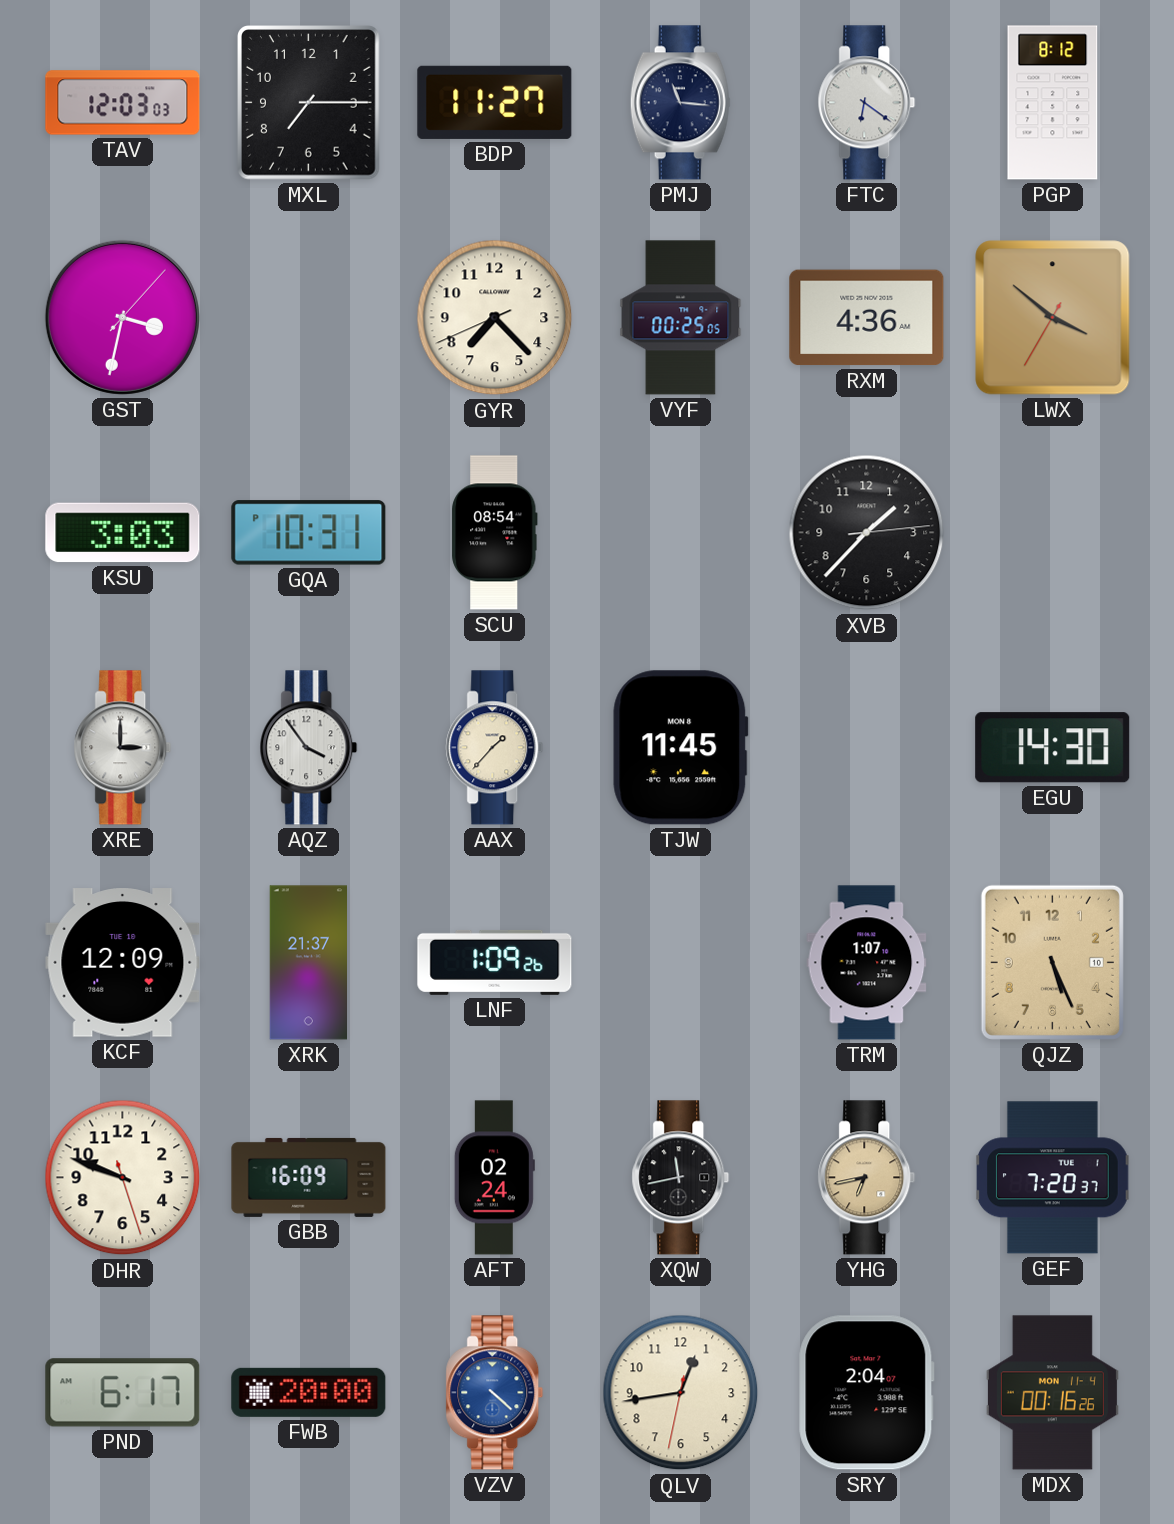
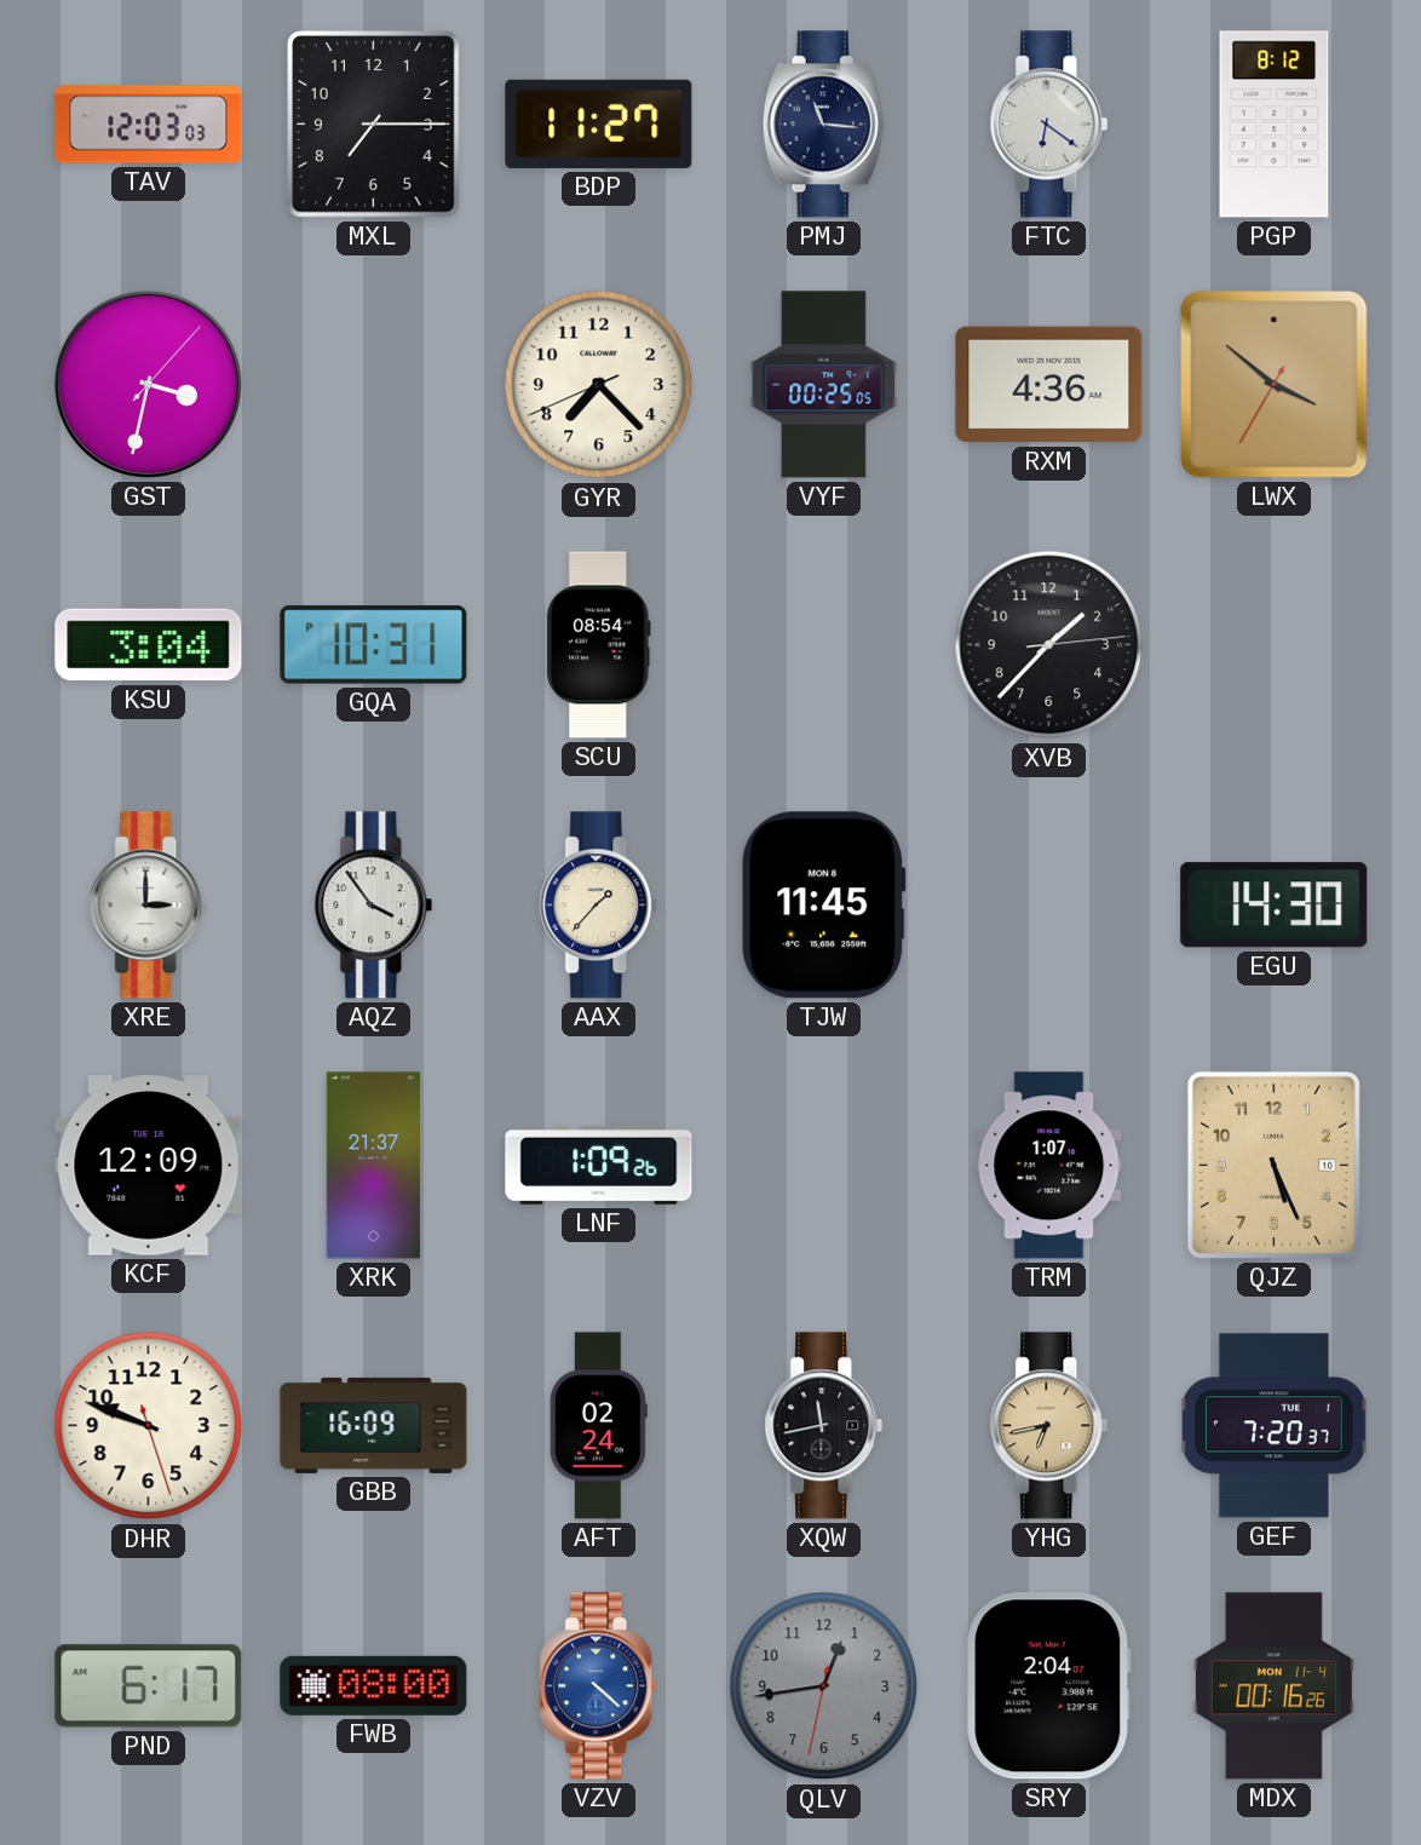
KSU: 3:03 -> 3:04
FWB: 20:00 -> 08:00
QLV dial: cream -> grey
